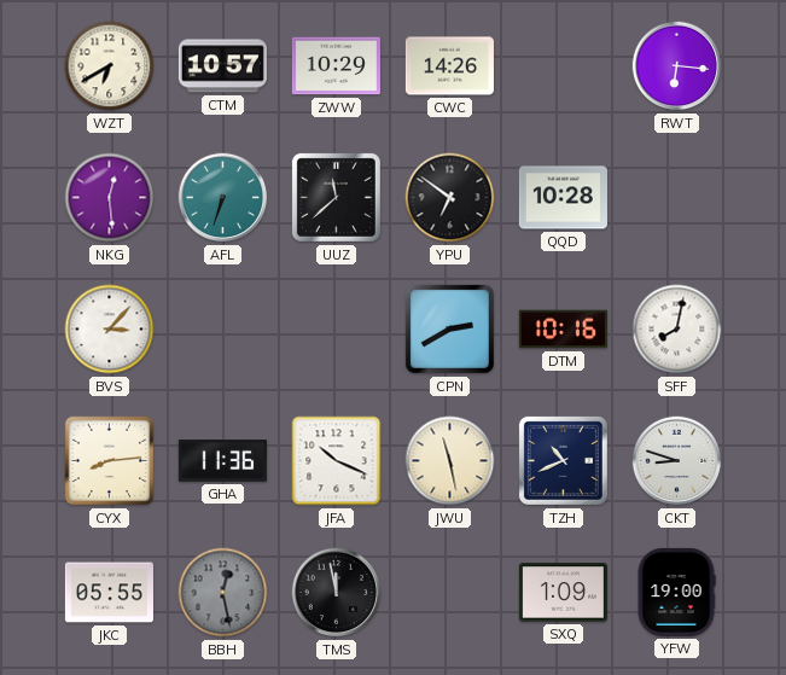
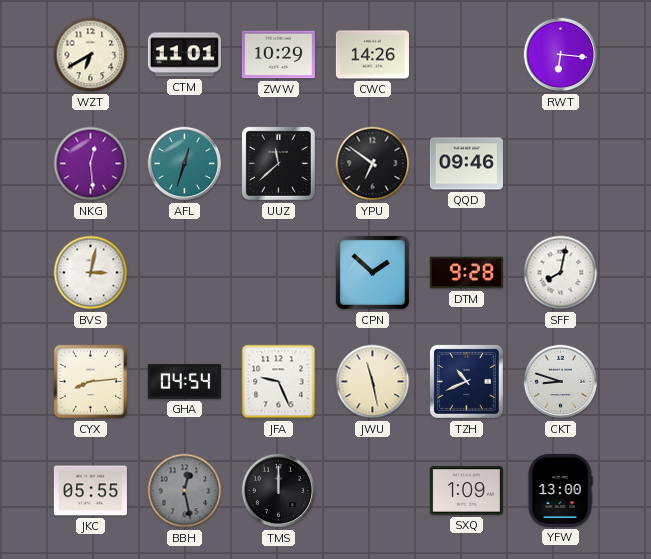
CTM: 10:57 -> 11:01
AFL: 6:33 -> 12:33
QQD: 10:28 -> 09:46
BVS: 3:07 -> 3:02
CPN: 2:40 -> 1:52
DTM: 10:16 -> 9:28
GHA: 11:36 -> 04:54
JFA: 10:19 -> 9:26
TMS: 11:58 -> 12:00
YFW: 19:00 -> 13:00
